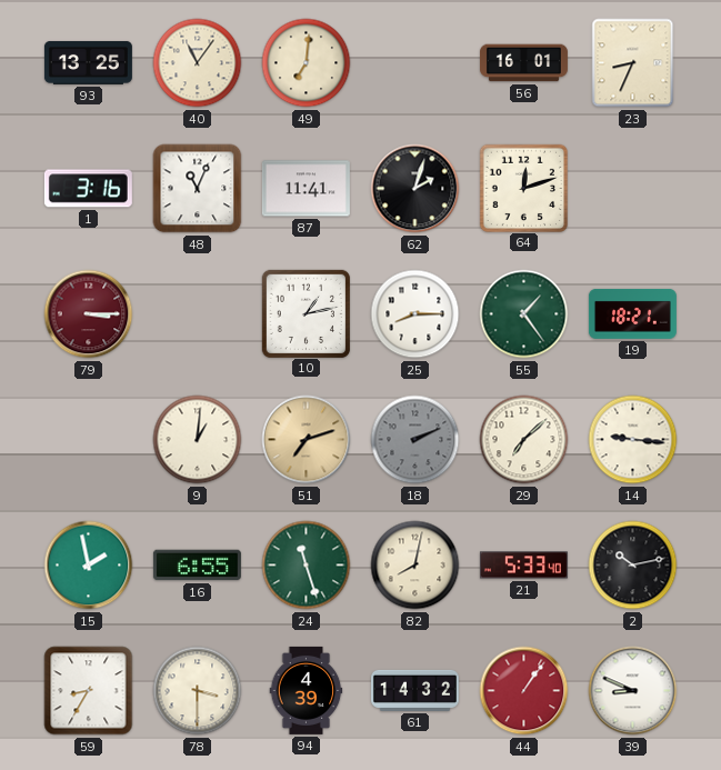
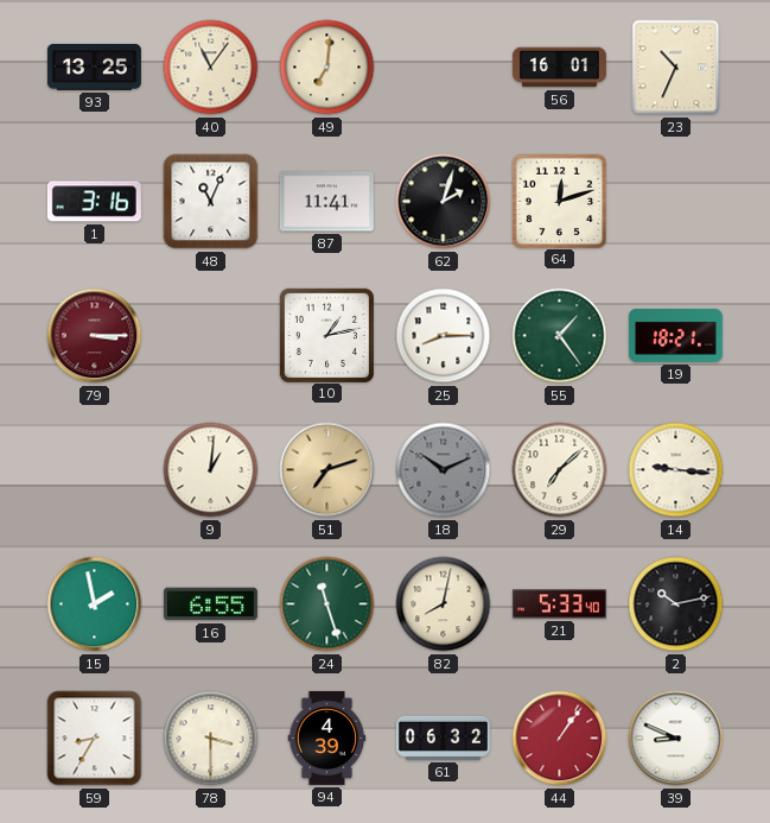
23: 8:34 -> 10:34
18: 2:11 -> 10:11
61: 14:32 -> 06:32
